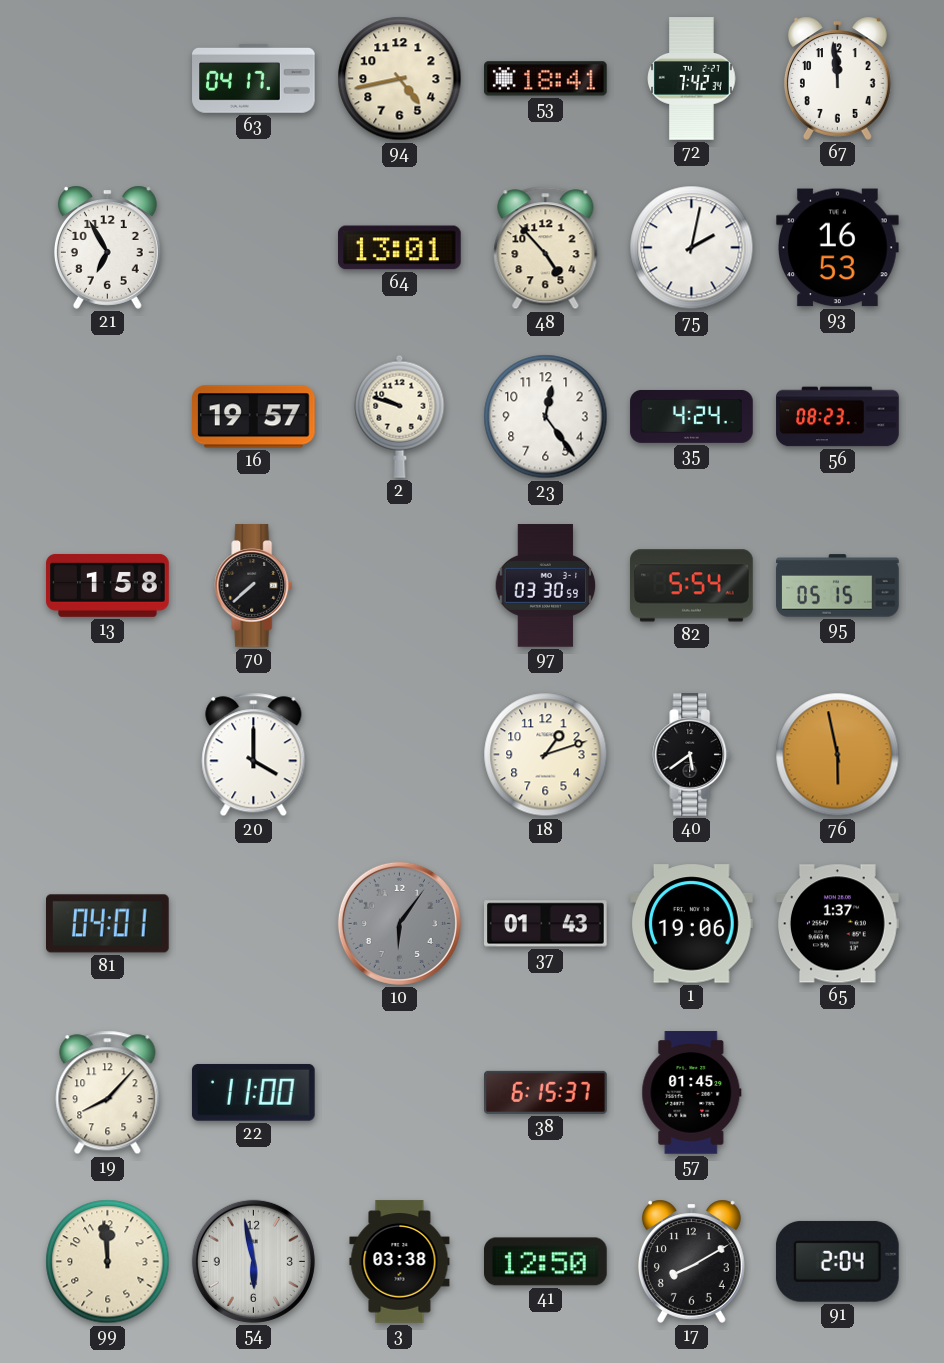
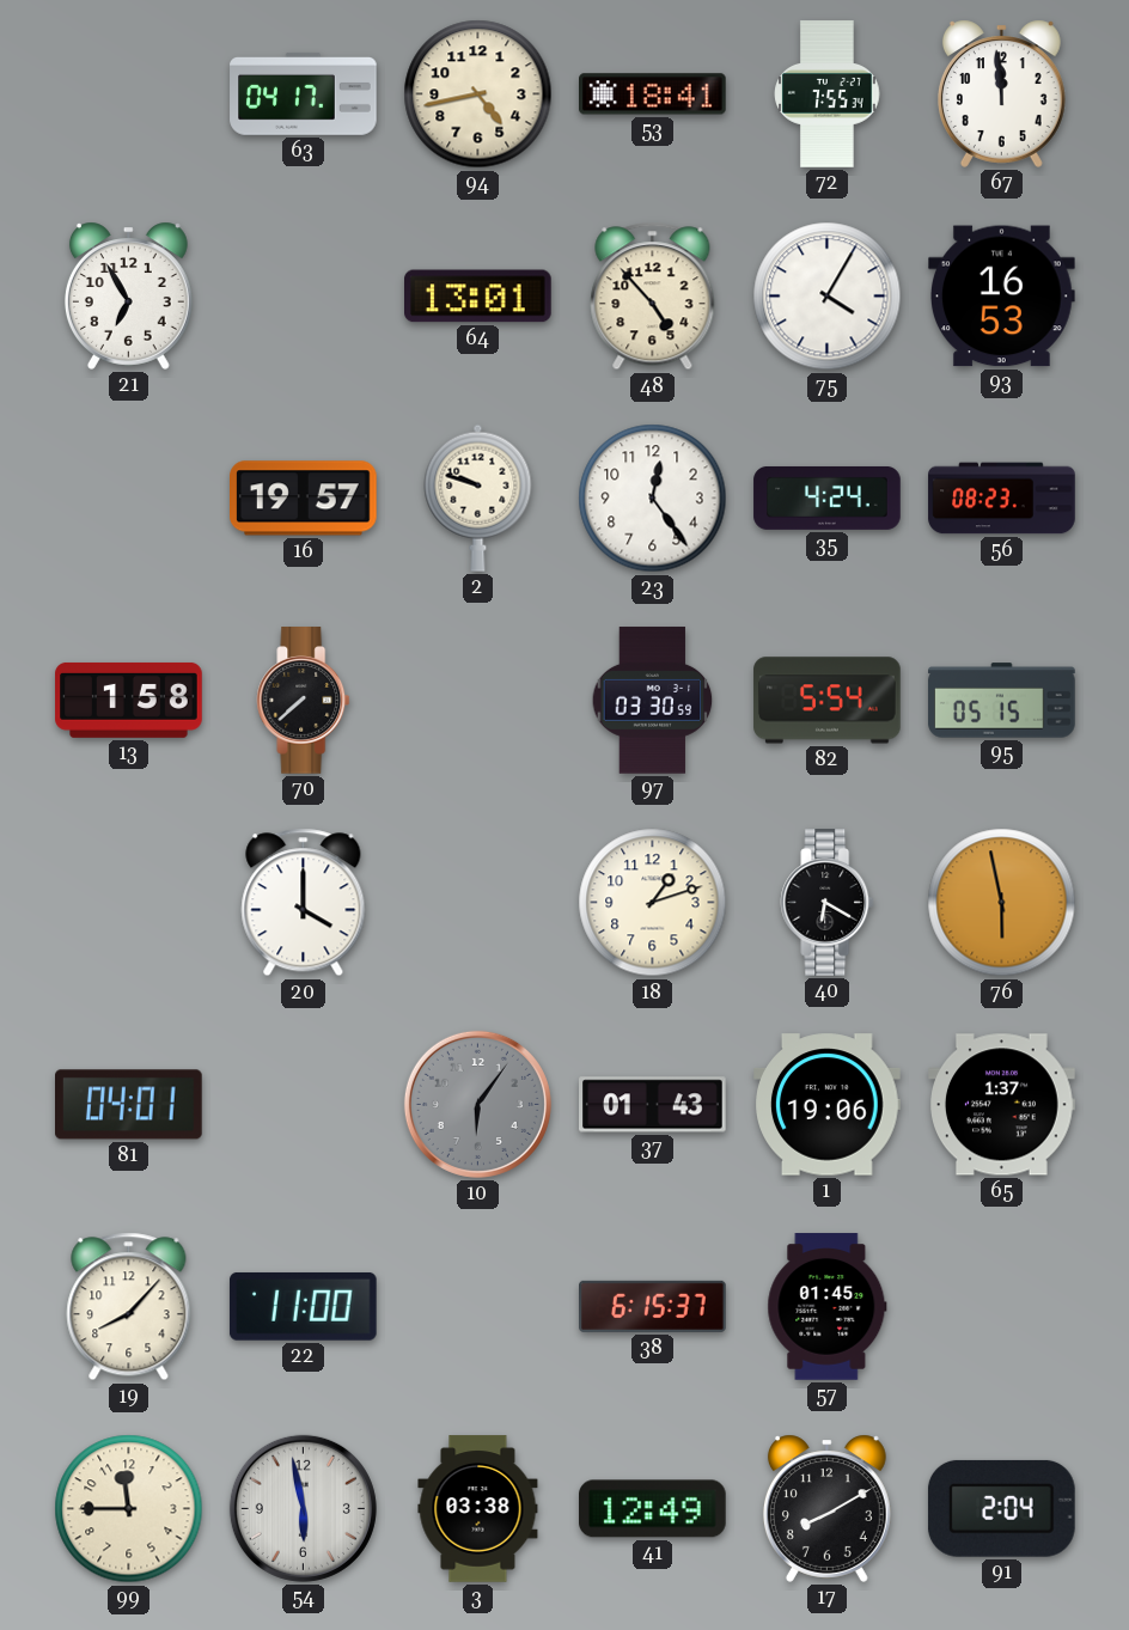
72: 7:42 -> 7:55
75: 2:02 -> 4:05
40: 5:39 -> 6:20
99: 11:59 -> 11:45
41: 12:50 -> 12:49
